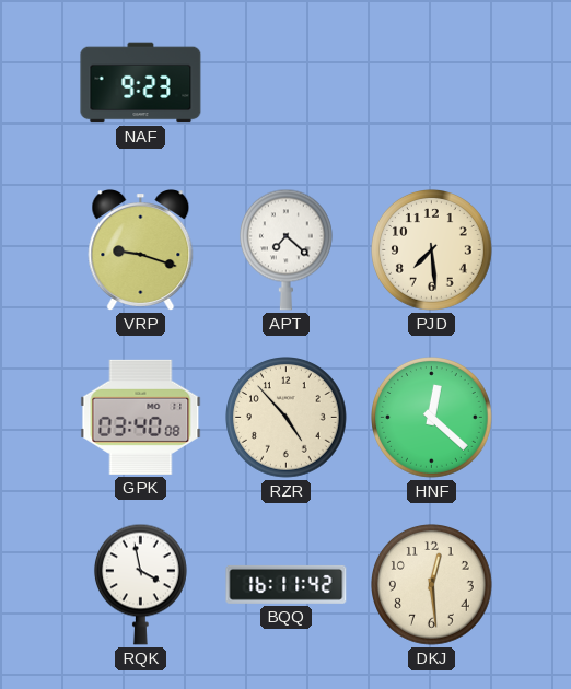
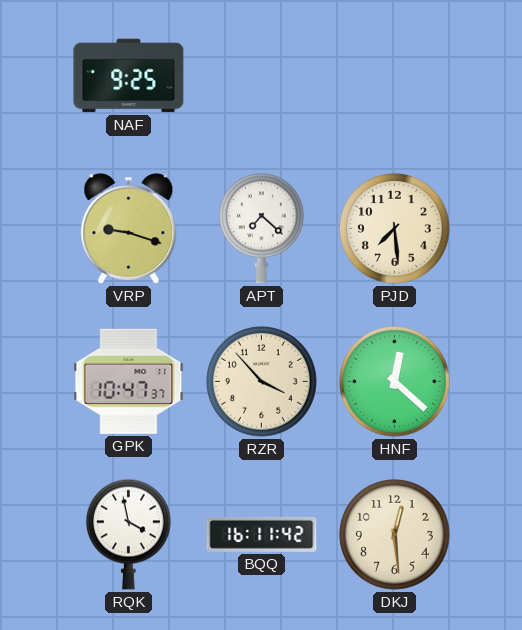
NAF: 9:23 -> 9:25
GPK: 03:40 -> 10:47
RZR: 4:53 -> 3:53
